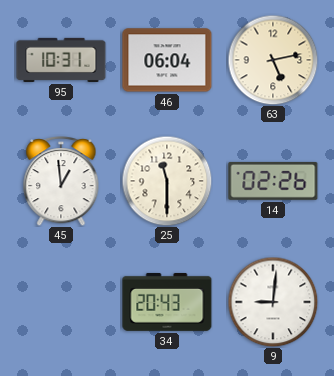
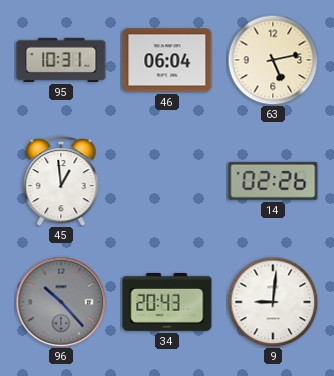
25: 11:30 -> none
96: none -> 10:23
